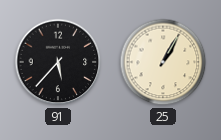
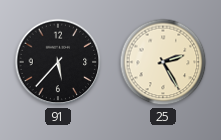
25: 1:05 -> 2:25
